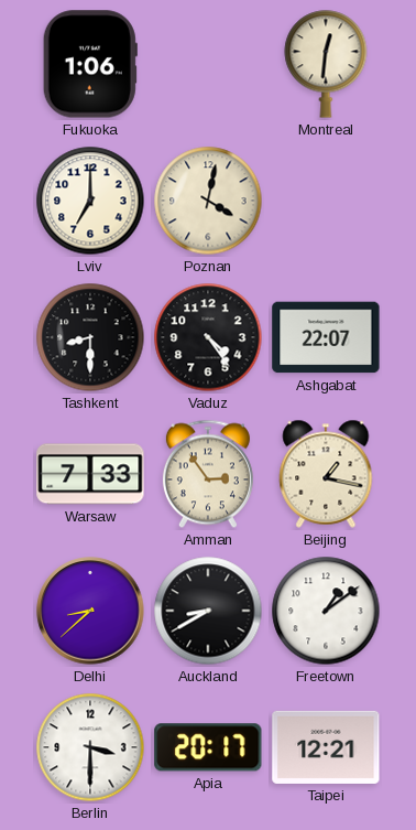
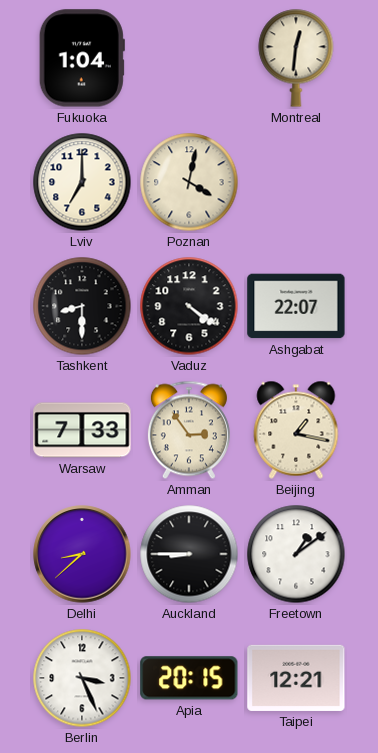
Fukuoka: 1:06 -> 1:04
Vaduz: 4:24 -> 4:21
Auckland: 8:40 -> 8:45
Berlin: 3:30 -> 3:26
Apia: 20:17 -> 20:15
